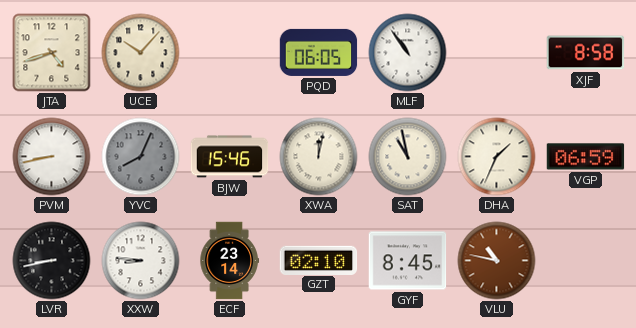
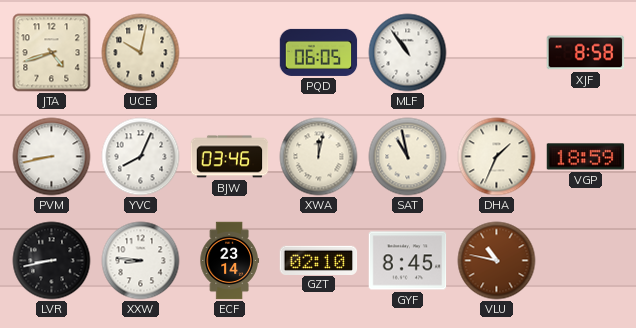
UCE: 10:07 -> 10:02
YVC dial: grey -> white
BJW: 15:46 -> 03:46
VGP: 06:59 -> 18:59
